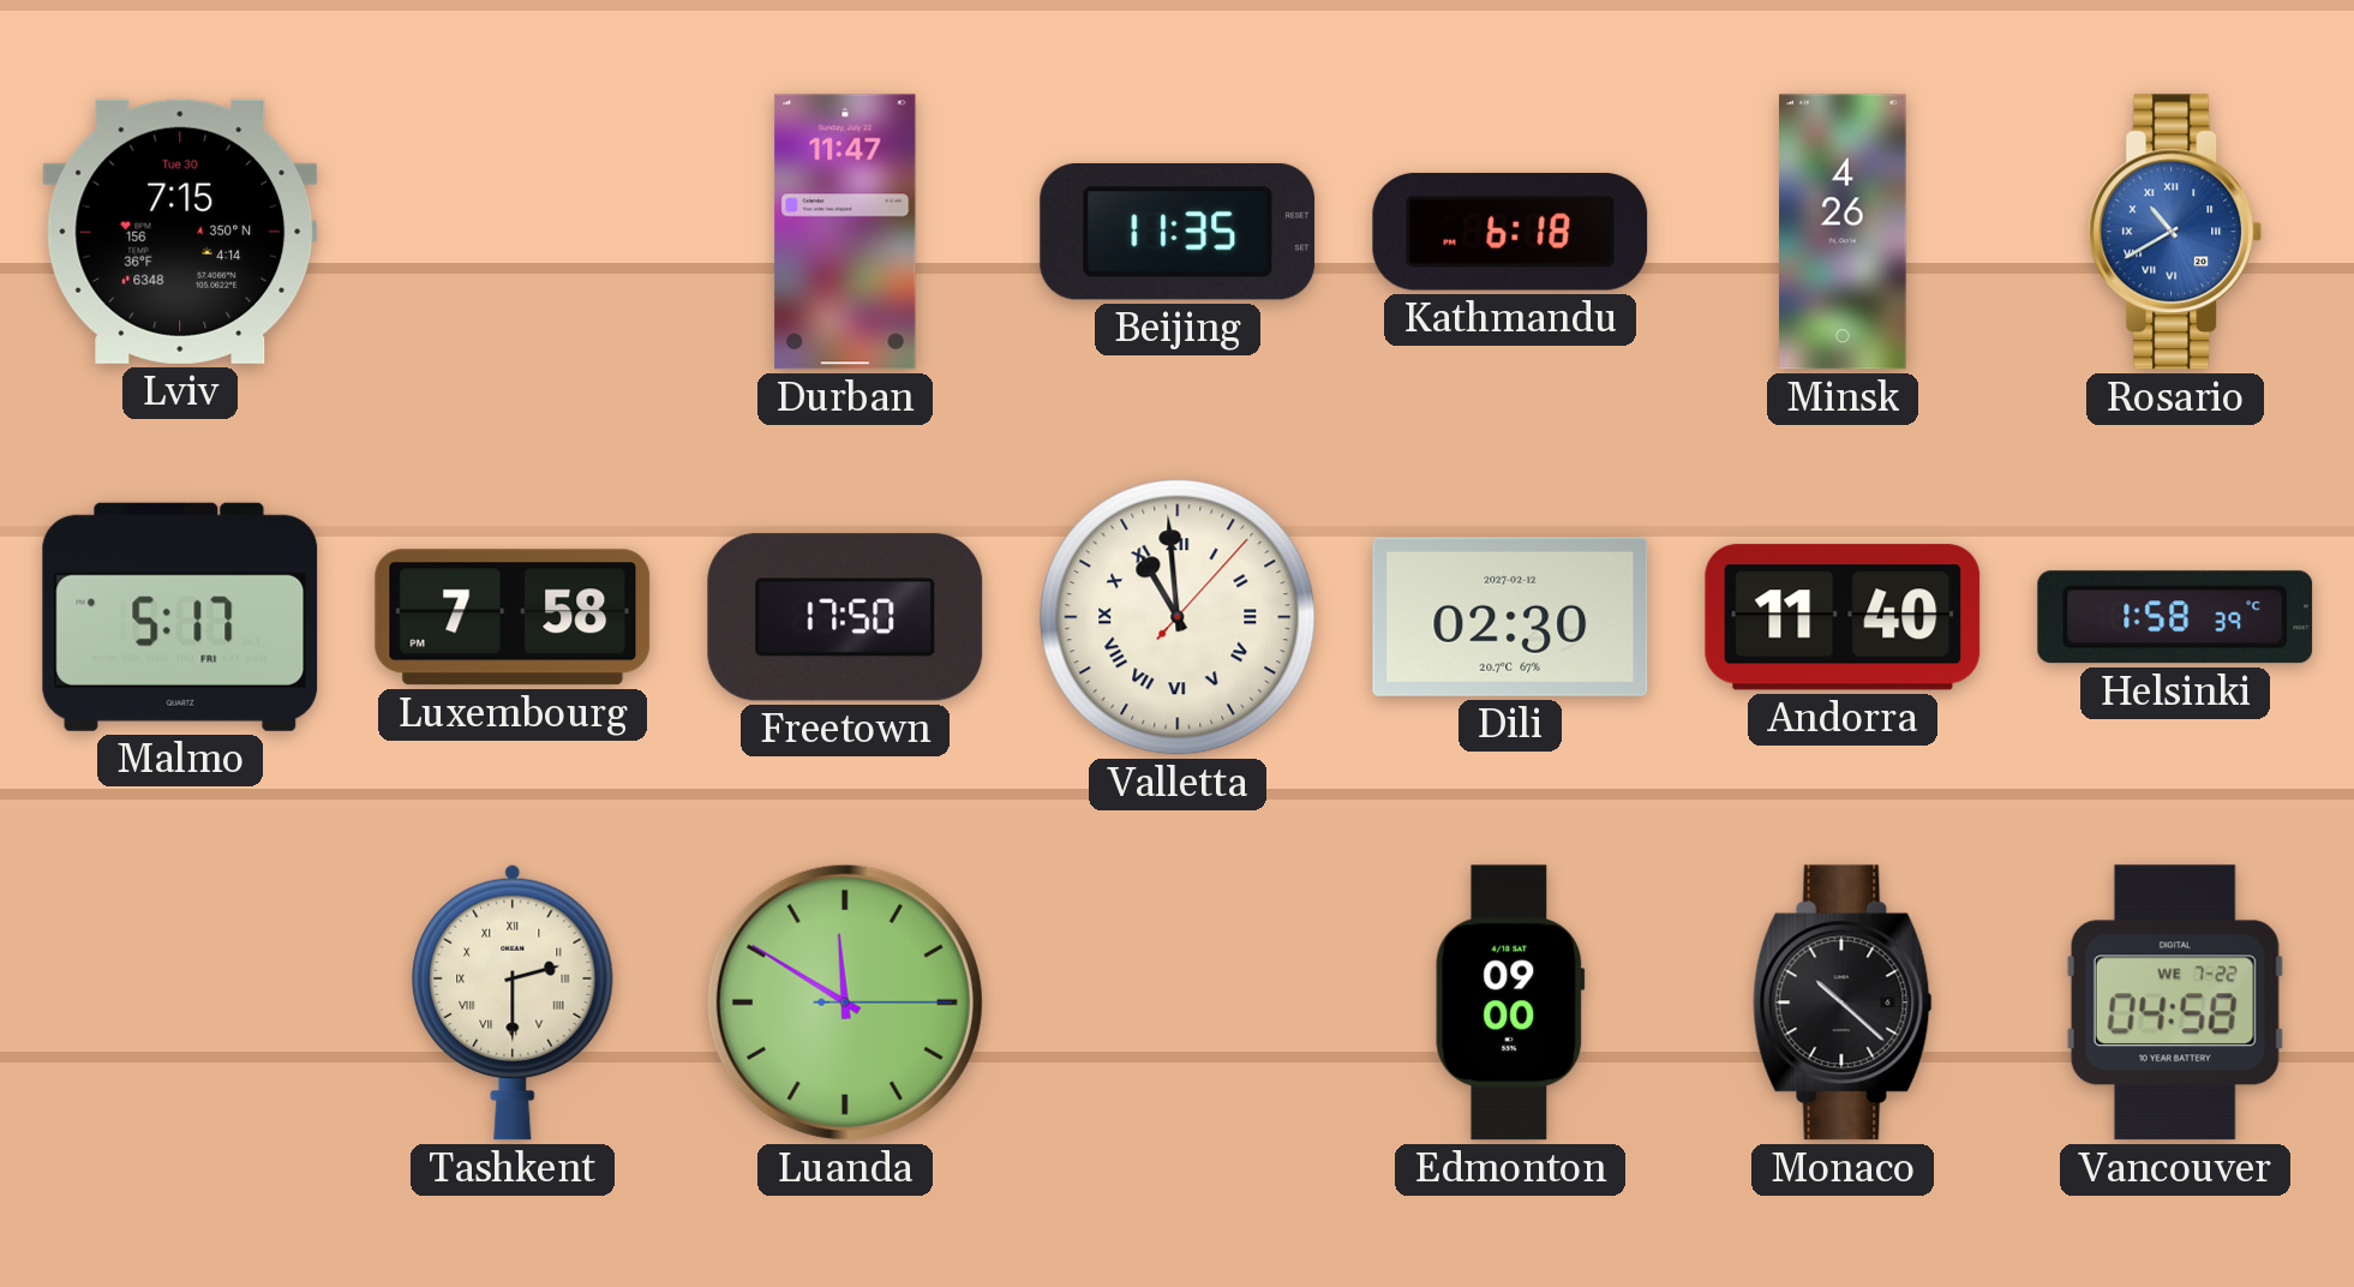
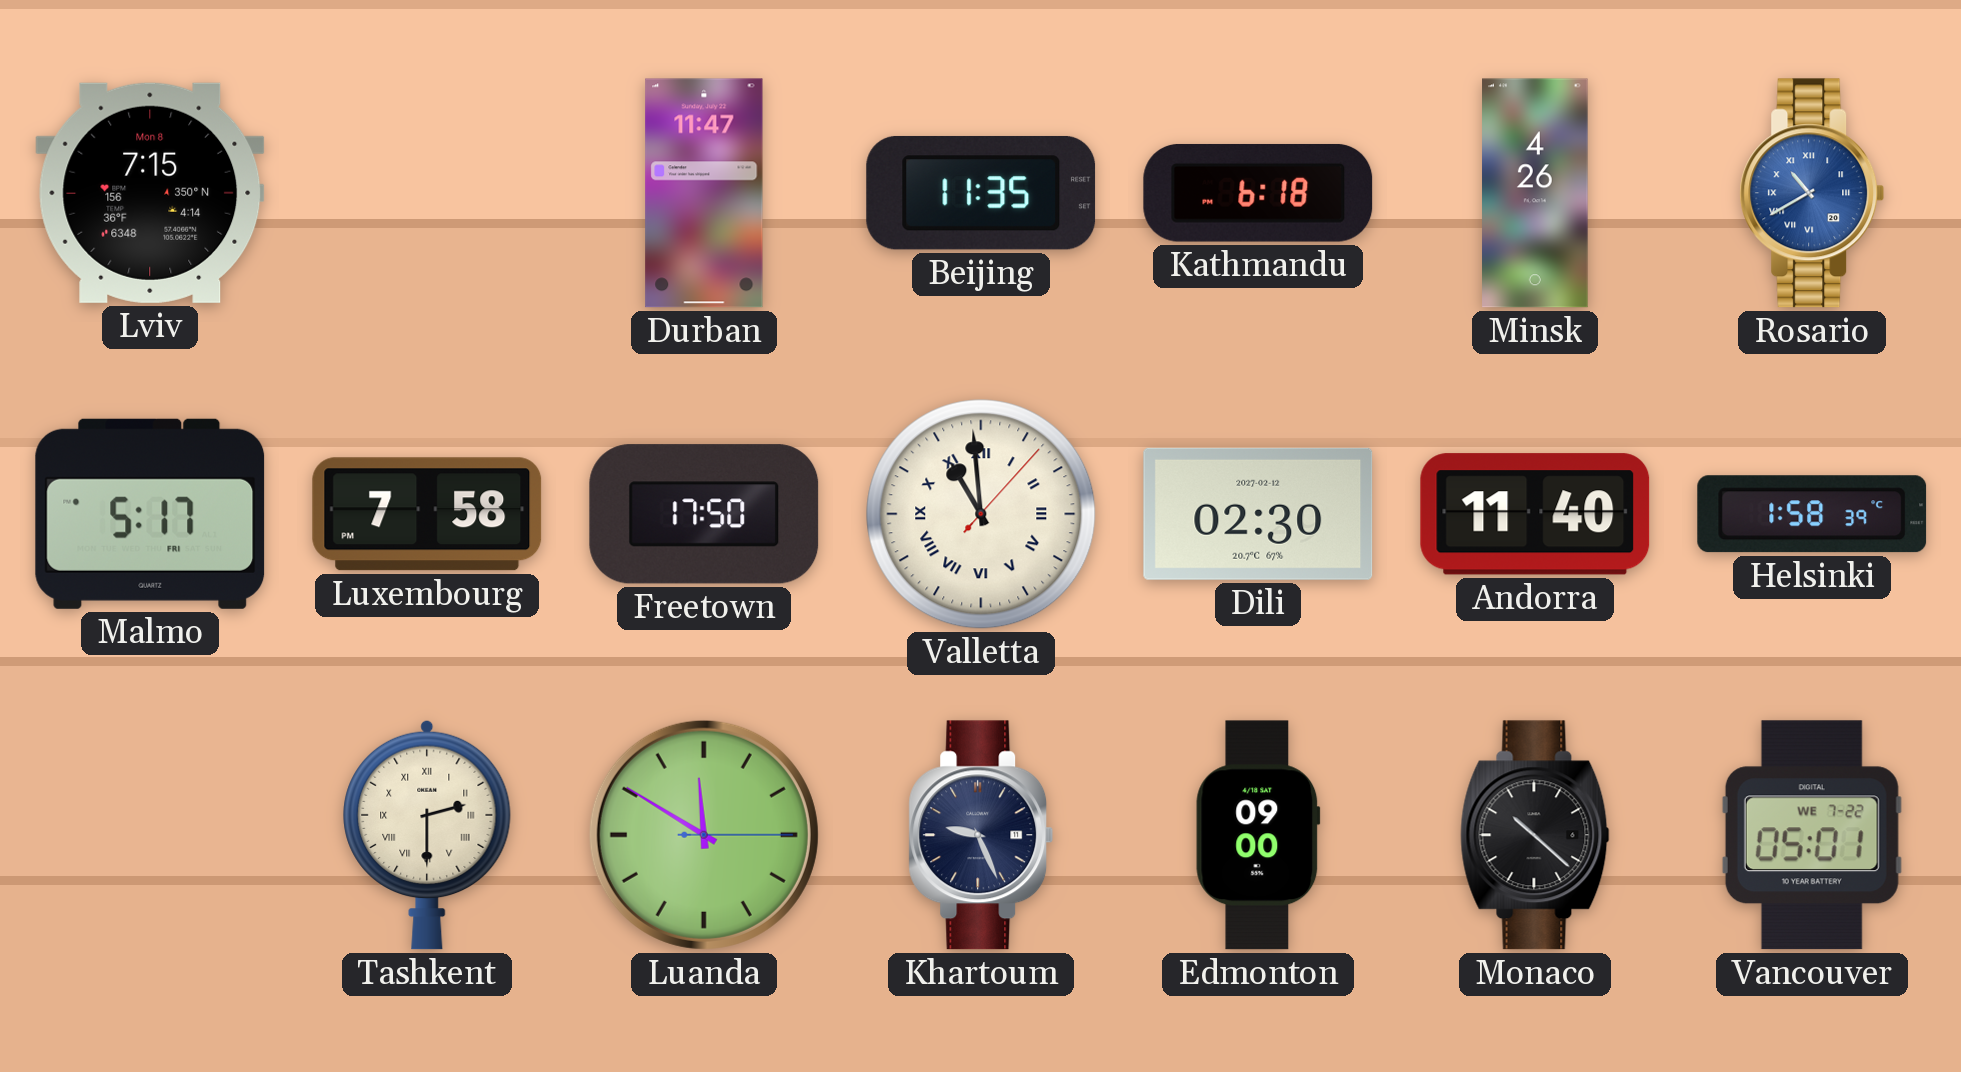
Lviv date: Tue 30 -> Mon 8
Khartoum: none -> 9:26
Vancouver: 04:58 -> 05:01
